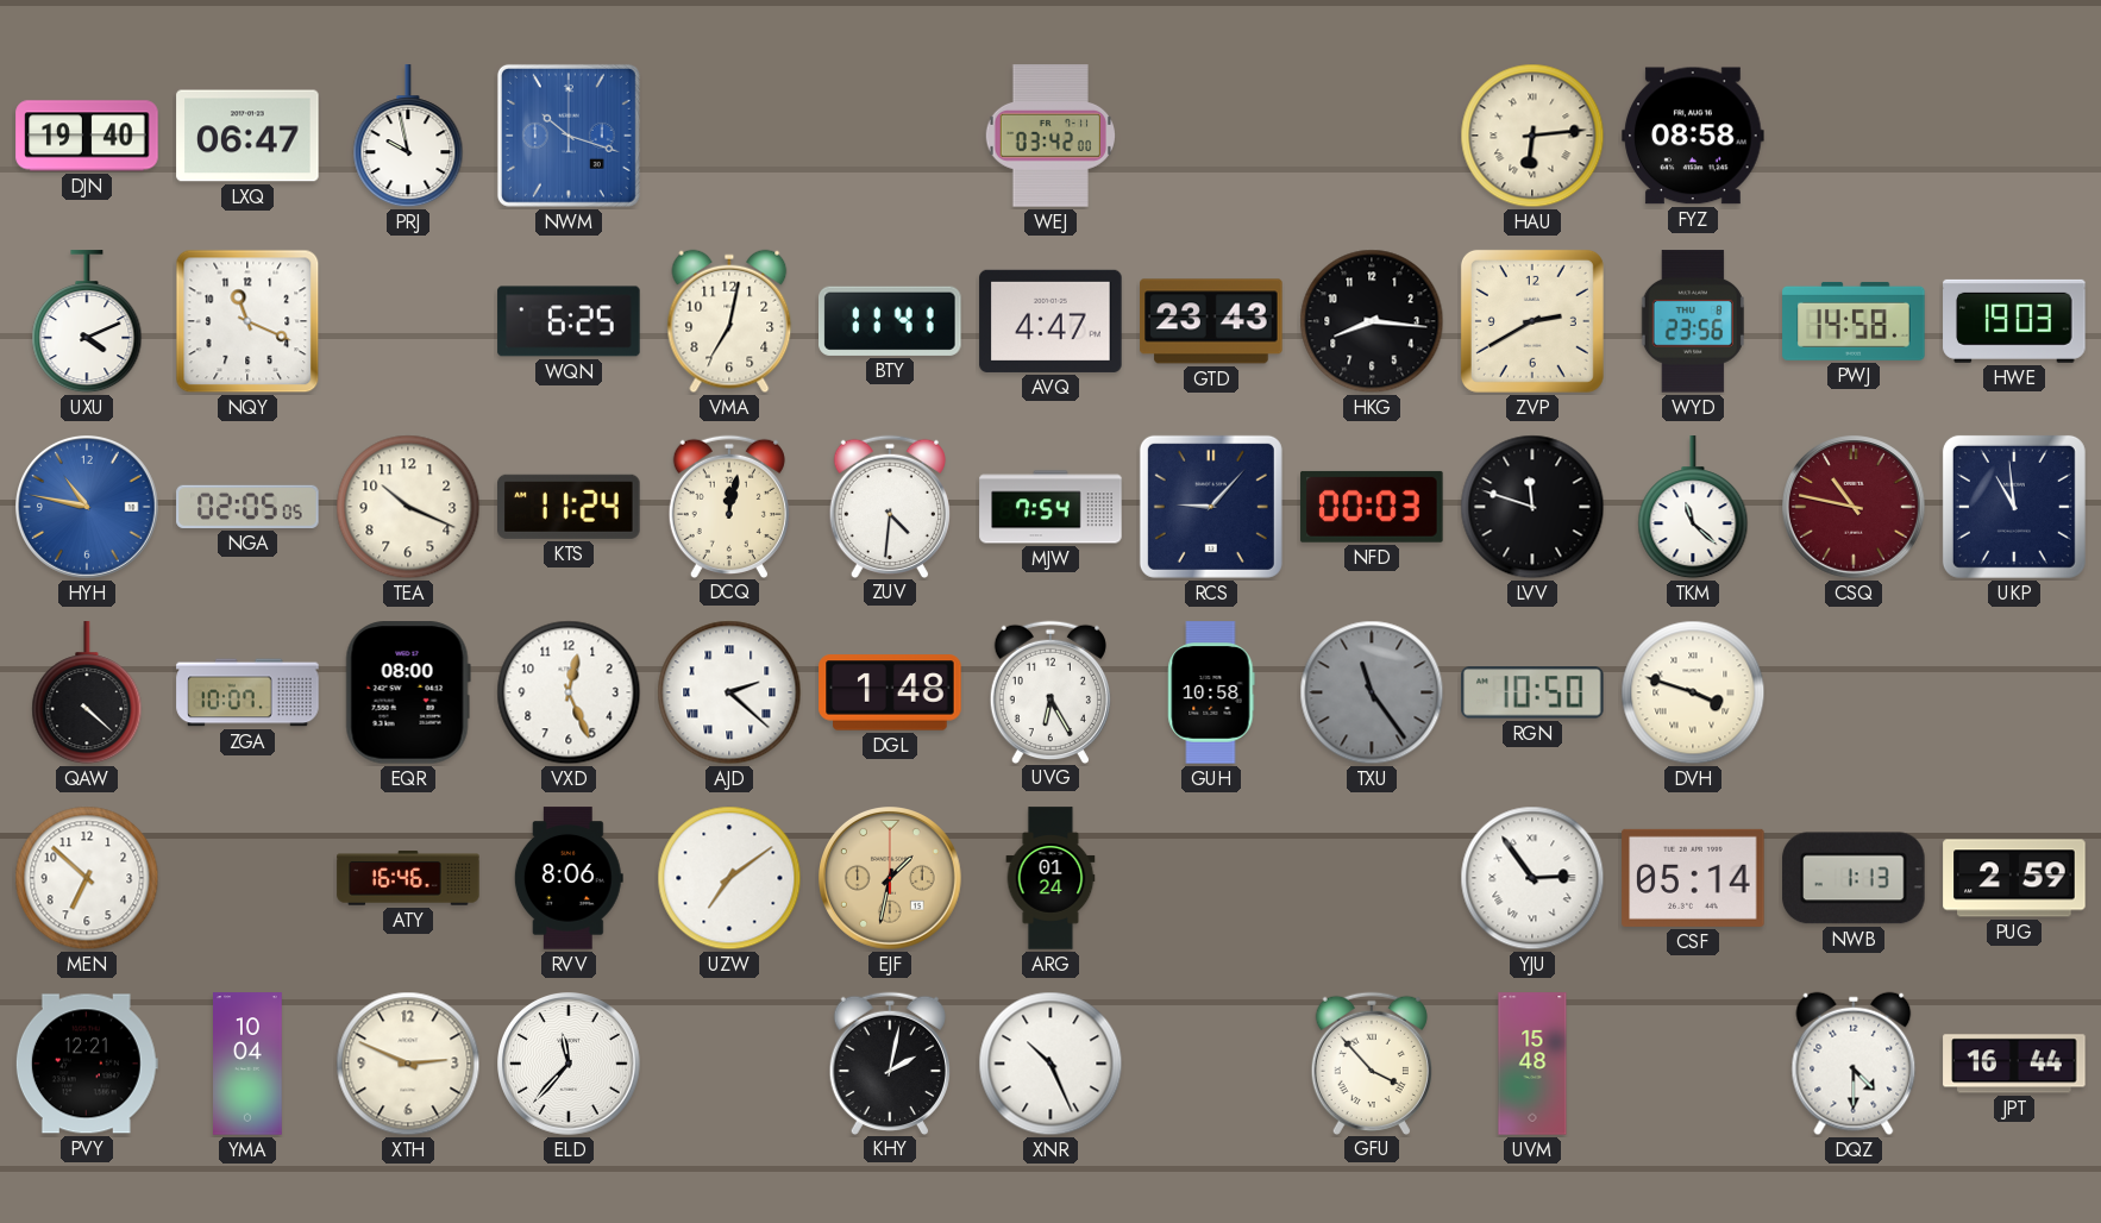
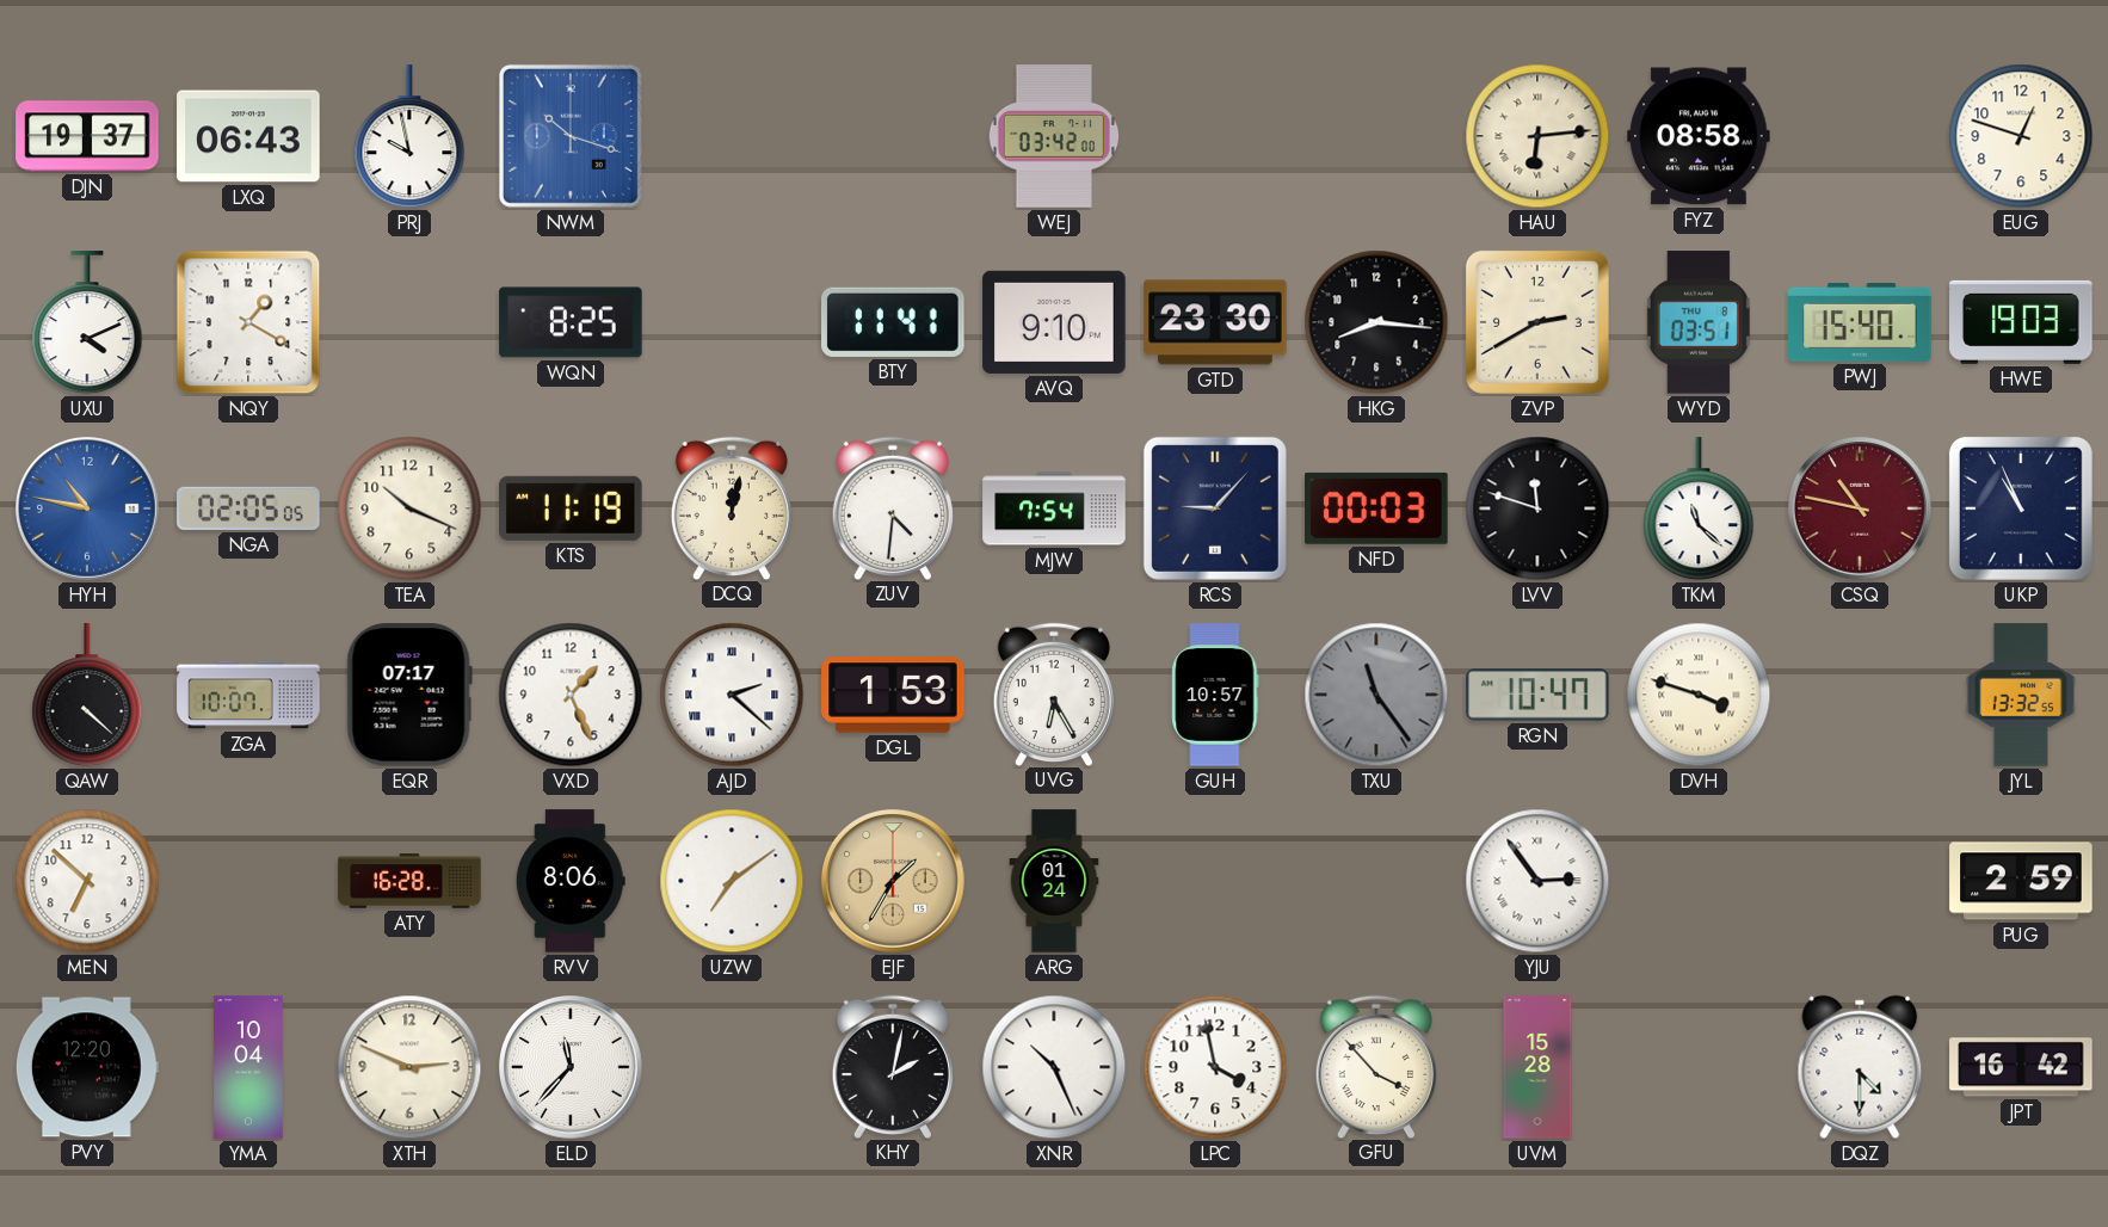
DJN: 19:40 -> 19:37
LXQ: 06:47 -> 06:43
EUG: none -> 12:48
NQY: 11:19 -> 1:20
WQN: 6:25 -> 8:25
VMA: 7:02 -> none
AVQ: 4:47 -> 9:10
GTD: 23:43 -> 23:30
WYD: 23:56 -> 03:51
PWJ: 14:58 -> 15:40
KTS: 11:24 -> 11:19
UKP: 10:59 -> 10:56
EQR: 08:00 -> 07:17
VXD: 12:26 -> 1:26
DGL: 1:48 -> 1:53
GUH: 10:58 -> 10:57
RGN: 10:50 -> 10:47
JYL: none -> 13:32
ATY: 16:46 -> 16:28
EJF: 1:32 -> 1:35
CSF: 05:14 -> none
NWB: 1:13 -> none
PVY: 12:21 -> 12:20
LPC: none -> 3:58
UVM: 15:48 -> 15:28
JPT: 16:44 -> 16:42
